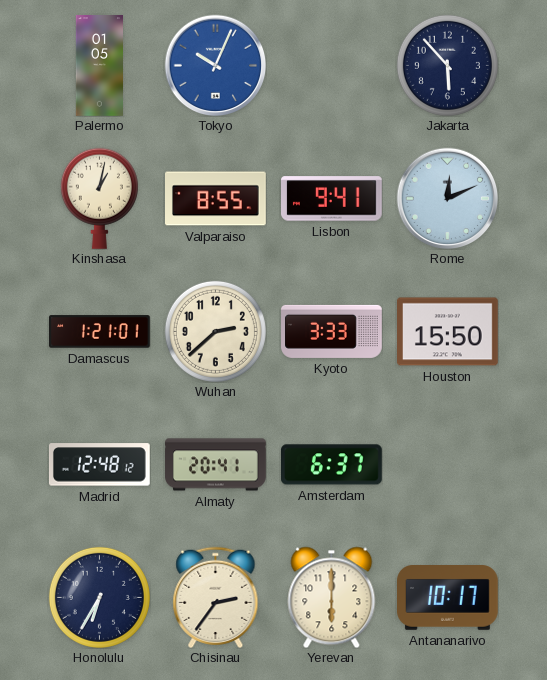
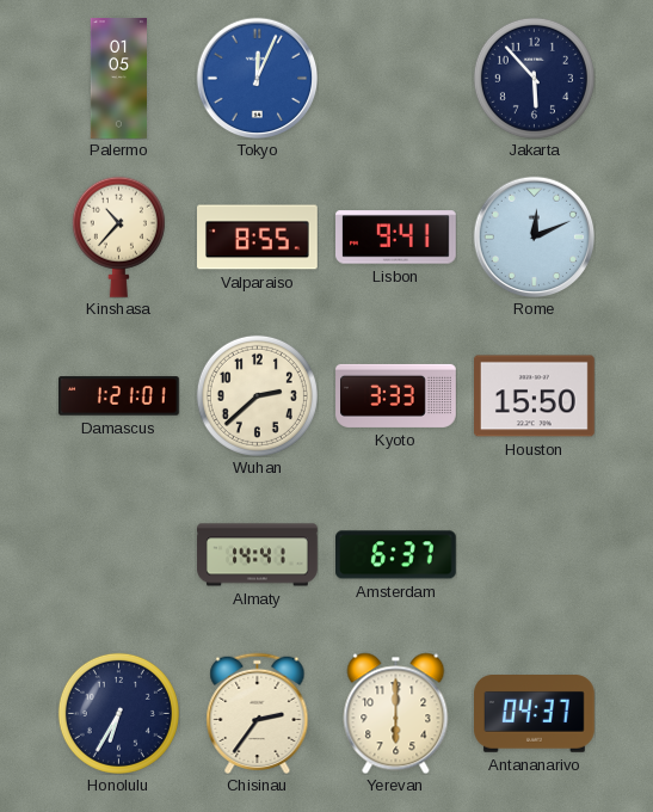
Tokyo: 10:04 -> 12:04
Kinshasa: 1:02 -> 10:37
Madrid: 12:48 -> none
Almaty: 20:41 -> 14:41
Antananarivo: 10:17 -> 04:37
